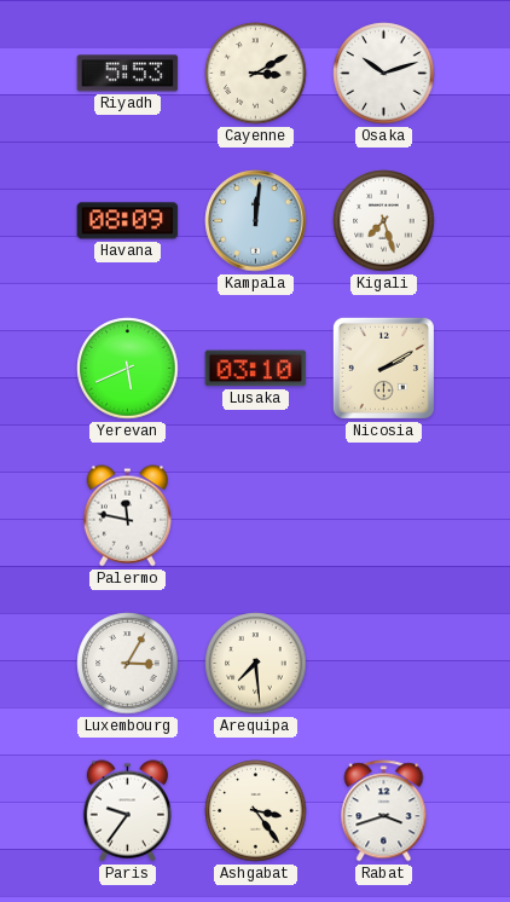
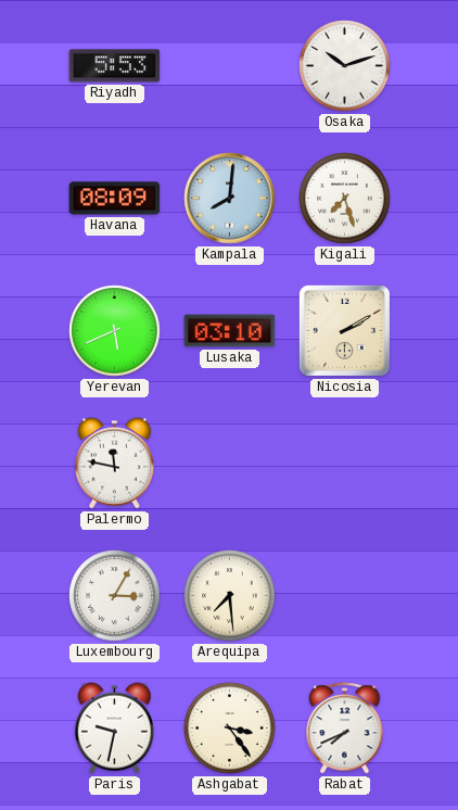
Cayenne: 3:10 -> none
Kampala: 12:01 -> 8:01
Paris: 9:36 -> 9:32
Rabat: 3:42 -> 7:41
